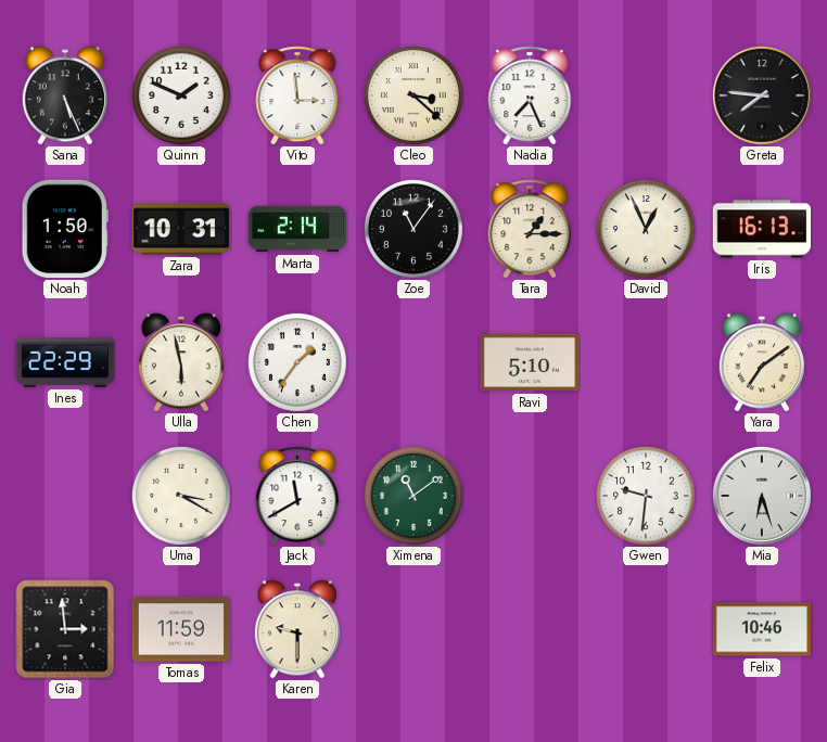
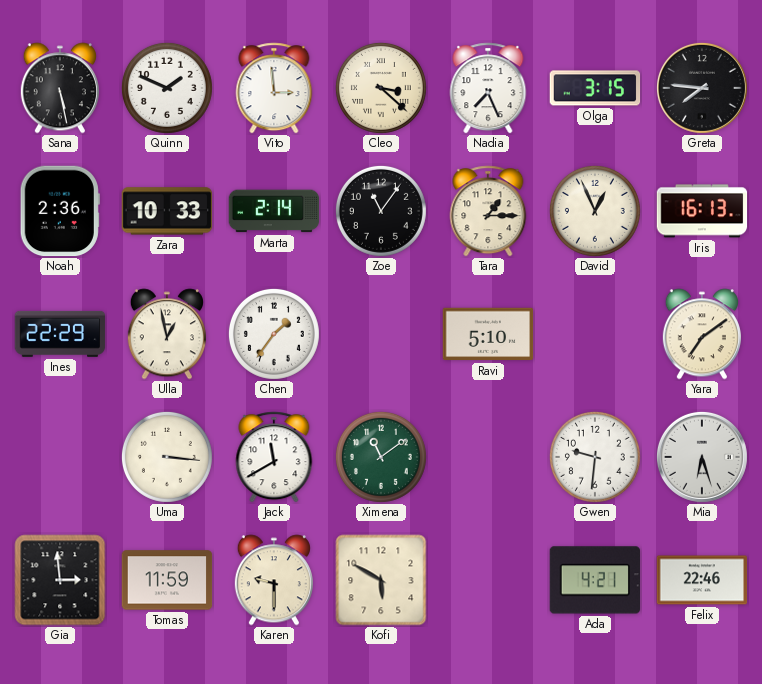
Sana: 5:26 -> 5:28
Olga: none -> 3:15
Noah: 1:50 -> 2:36
Zara: 10:31 -> 10:33
Ulla: 5:58 -> 12:58
Uma: 3:20 -> 3:16
Kofi: none -> 5:50
Ada: none -> 4:21
Felix: 10:46 -> 22:46
